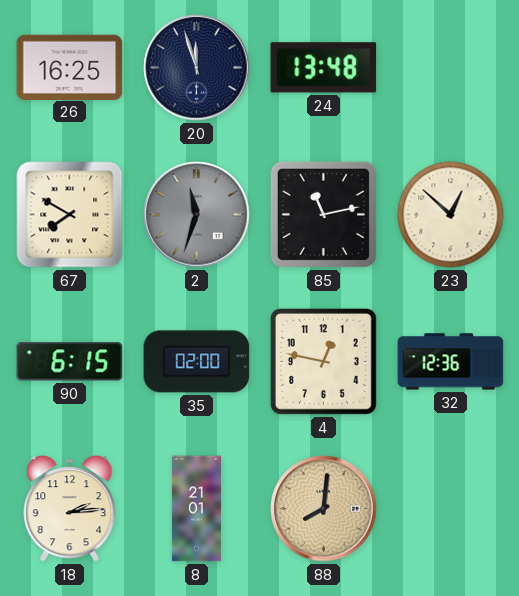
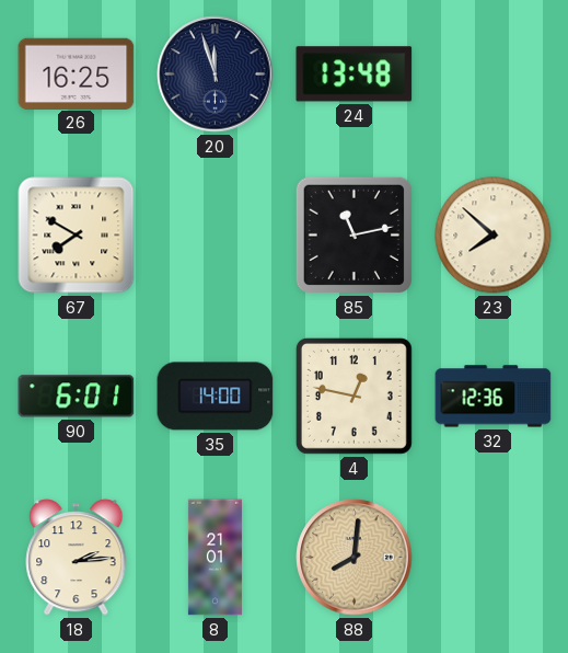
2: 11:33 -> none
23: 12:52 -> 7:52
90: 6:15 -> 6:01
35: 02:00 -> 14:00
